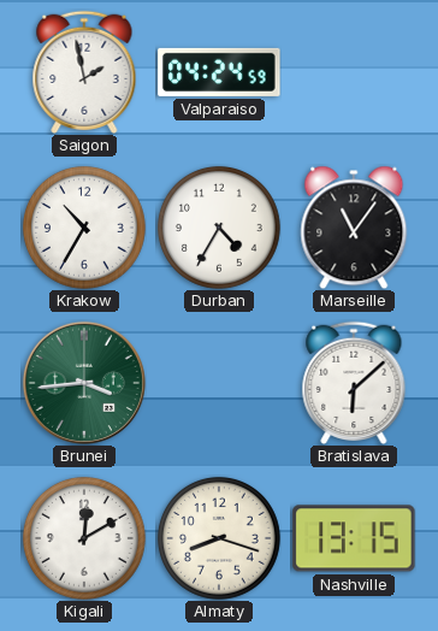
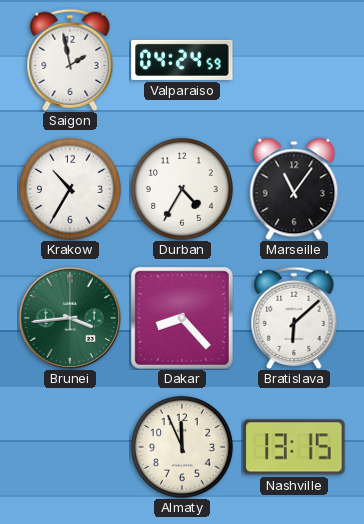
Dakar: none -> 8:23
Kigali: 12:10 -> none
Almaty: 8:18 -> 11:56
